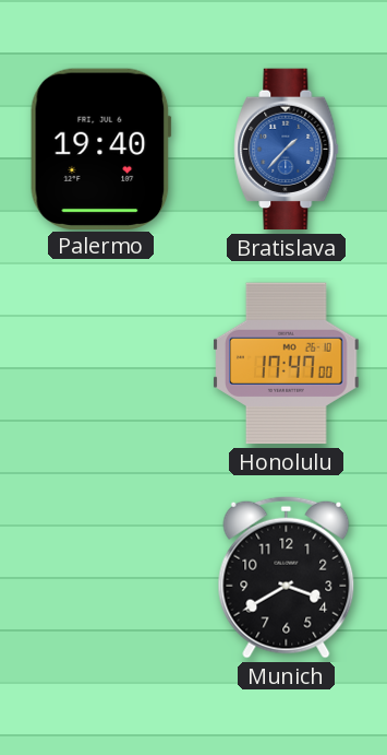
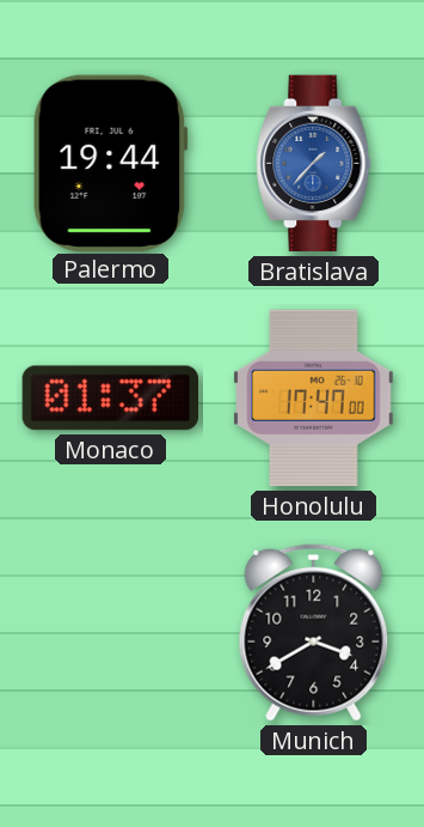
Palermo: 19:40 -> 19:44
Monaco: none -> 01:37
